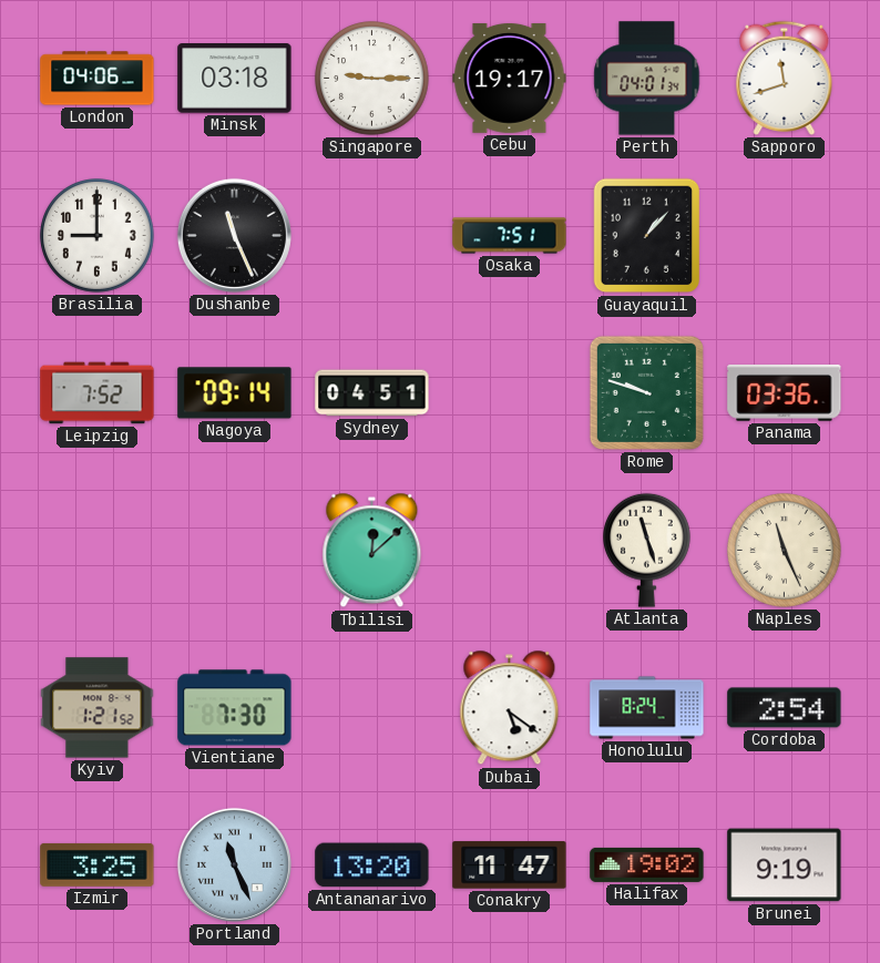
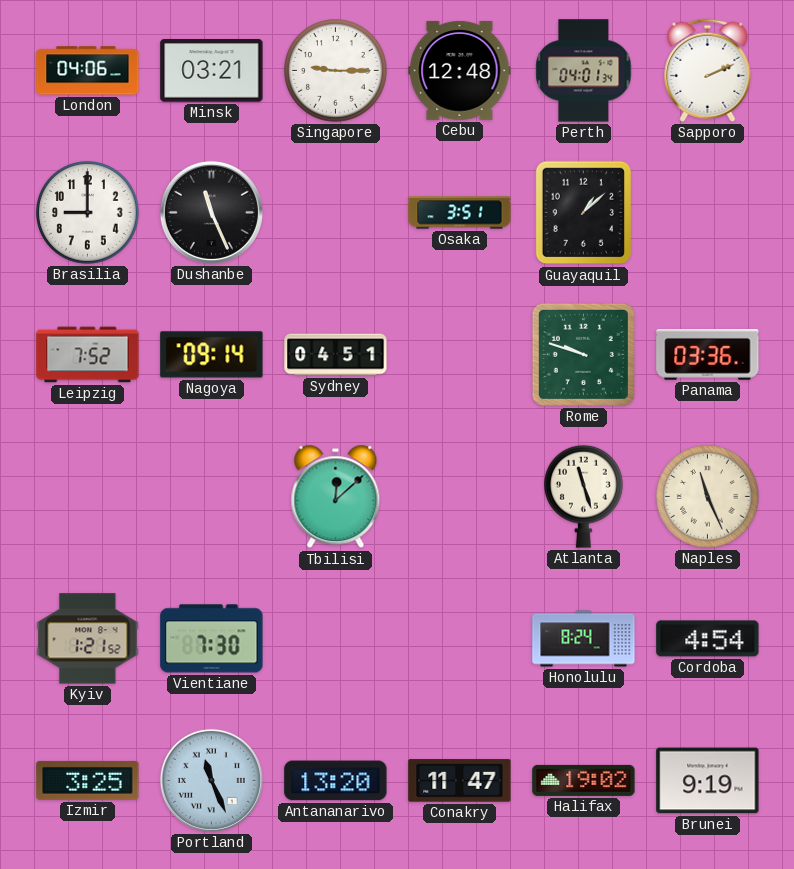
Minsk: 03:18 -> 03:21
Cebu: 19:17 -> 12:48
Sapporo: 11:42 -> 2:11
Osaka: 7:51 -> 3:51
Guayaquil: 1:07 -> 1:08
Dubai: 5:21 -> none
Cordoba: 2:54 -> 4:54
